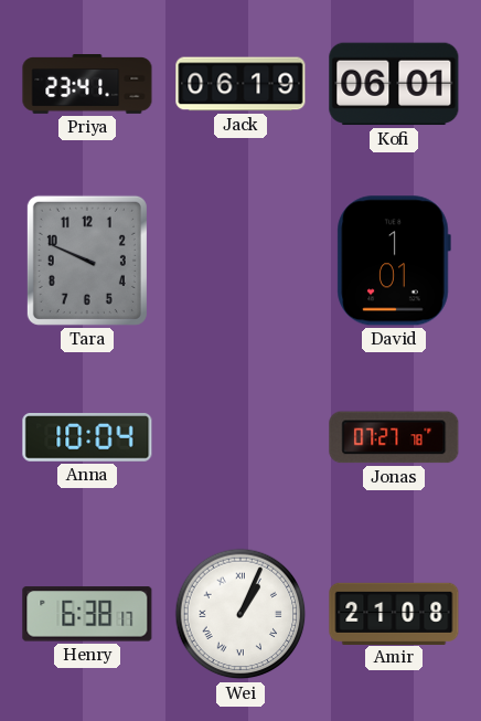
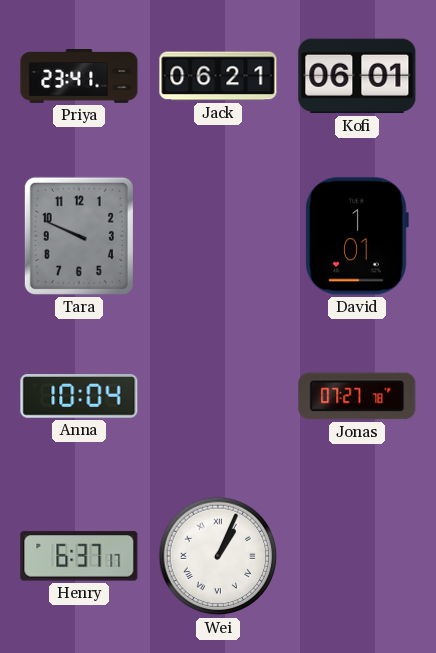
Jack: 06:19 -> 06:21
Henry: 6:38 -> 6:37
Amir: 21:08 -> none
